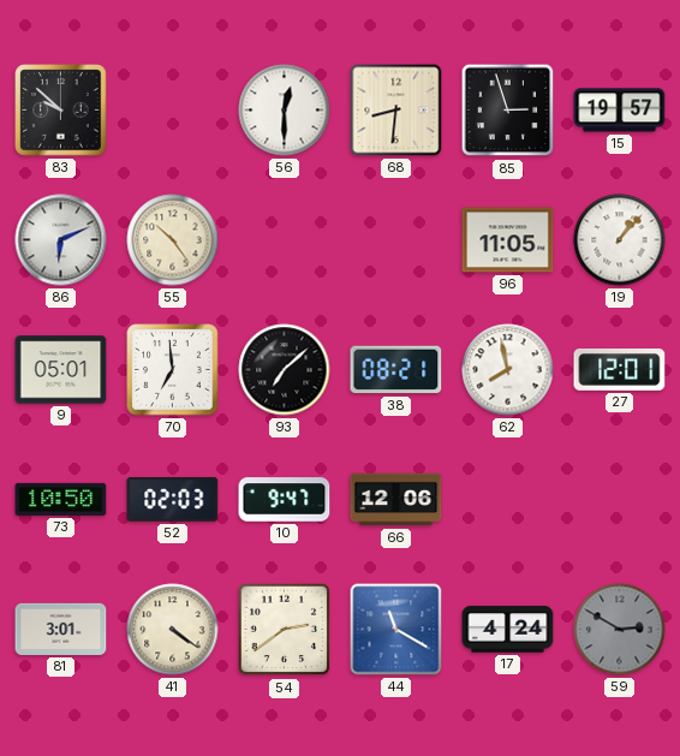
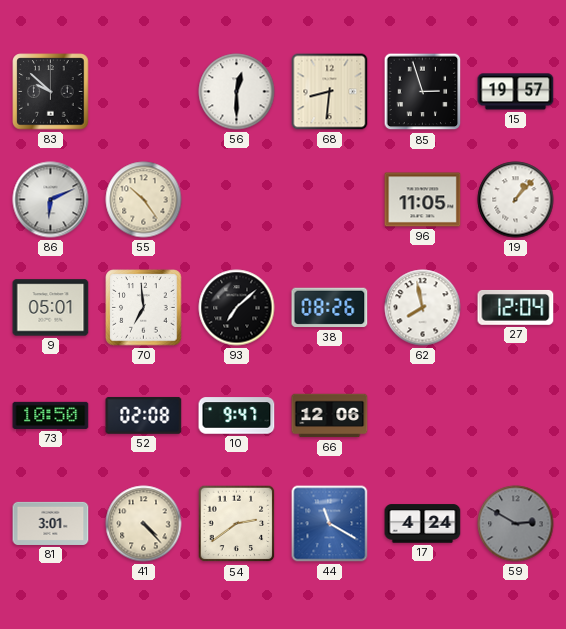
38: 08:21 -> 08:26
27: 12:01 -> 12:04
52: 02:03 -> 02:08
41: 4:21 -> 4:23
